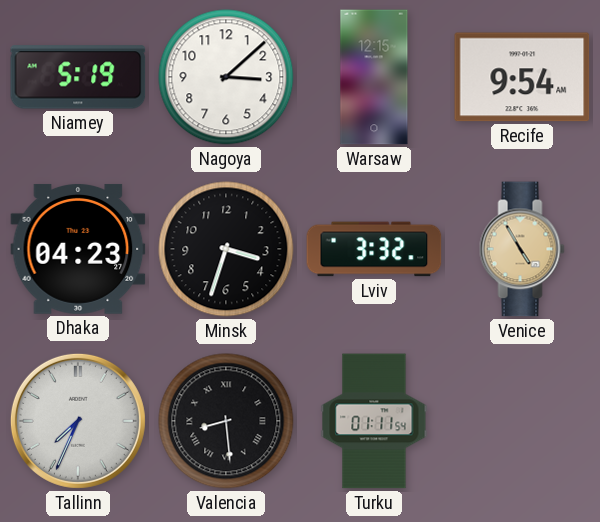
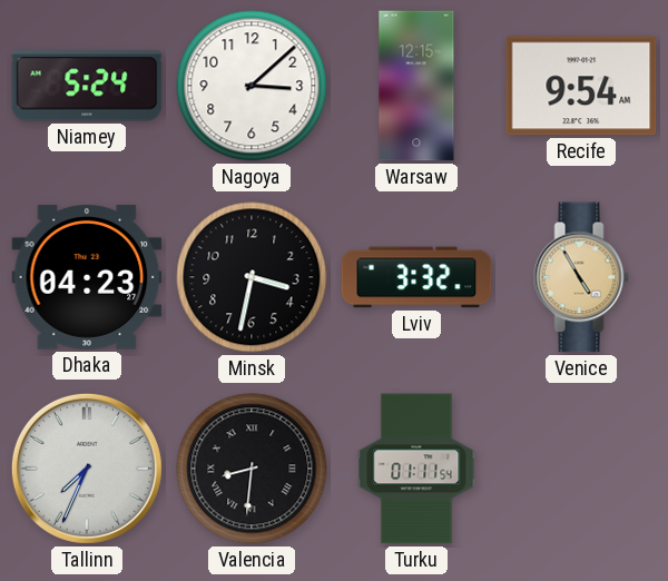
Niamey: 5:19 -> 5:24
Minsk: 3:33 -> 3:32
Valencia: 8:29 -> 8:31
